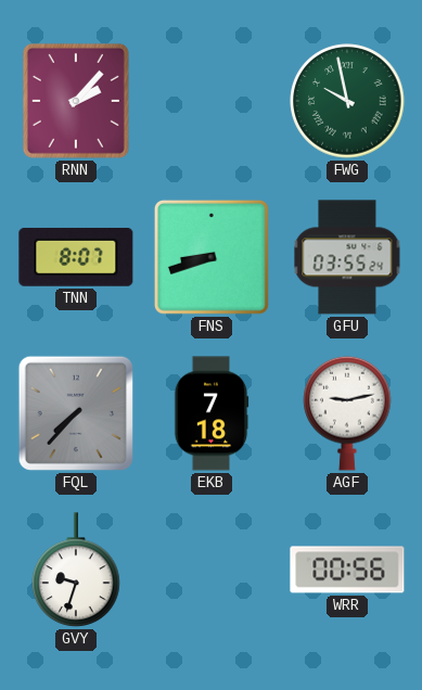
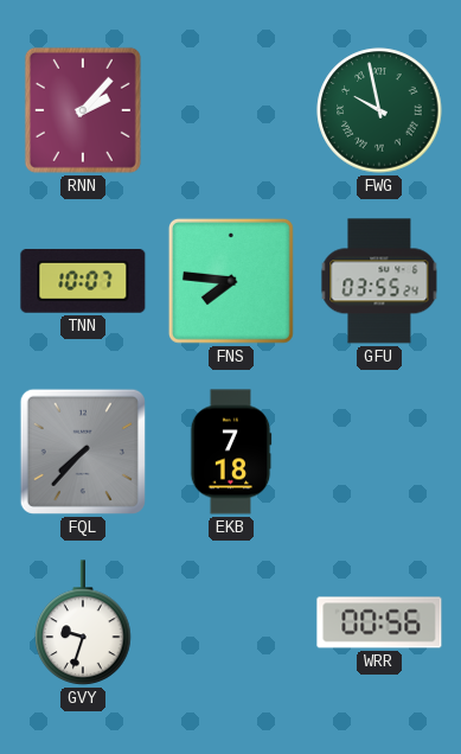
TNN: 8:07 -> 10:07
FNS: 8:42 -> 7:46
AGF: 9:13 -> none
